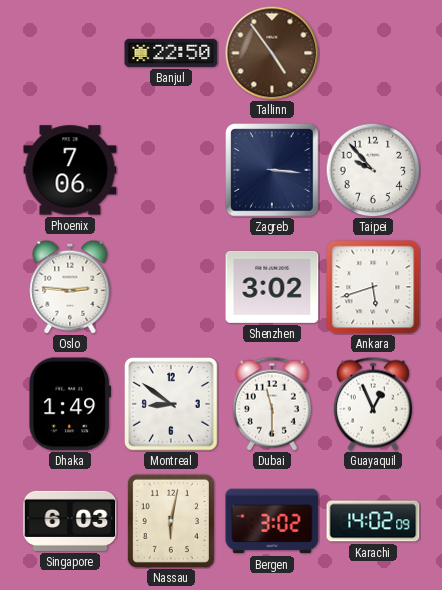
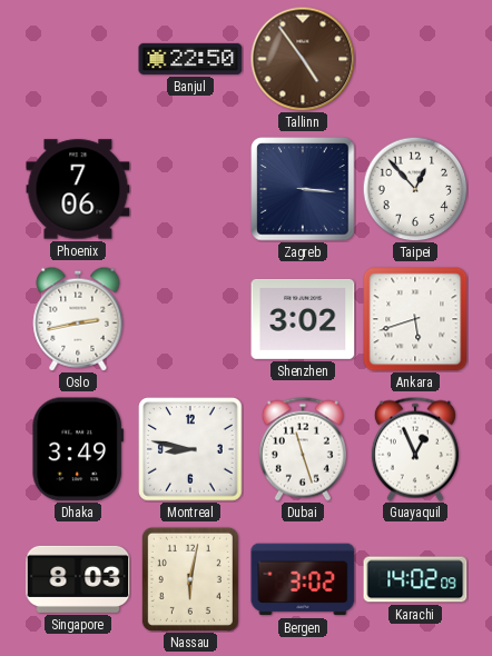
Taipei: 9:53 -> 12:53
Oslo: 2:46 -> 2:43
Dhaka: 1:49 -> 3:49
Montreal: 8:51 -> 8:47
Dubai: 11:30 -> 11:27
Singapore: 6:03 -> 8:03
